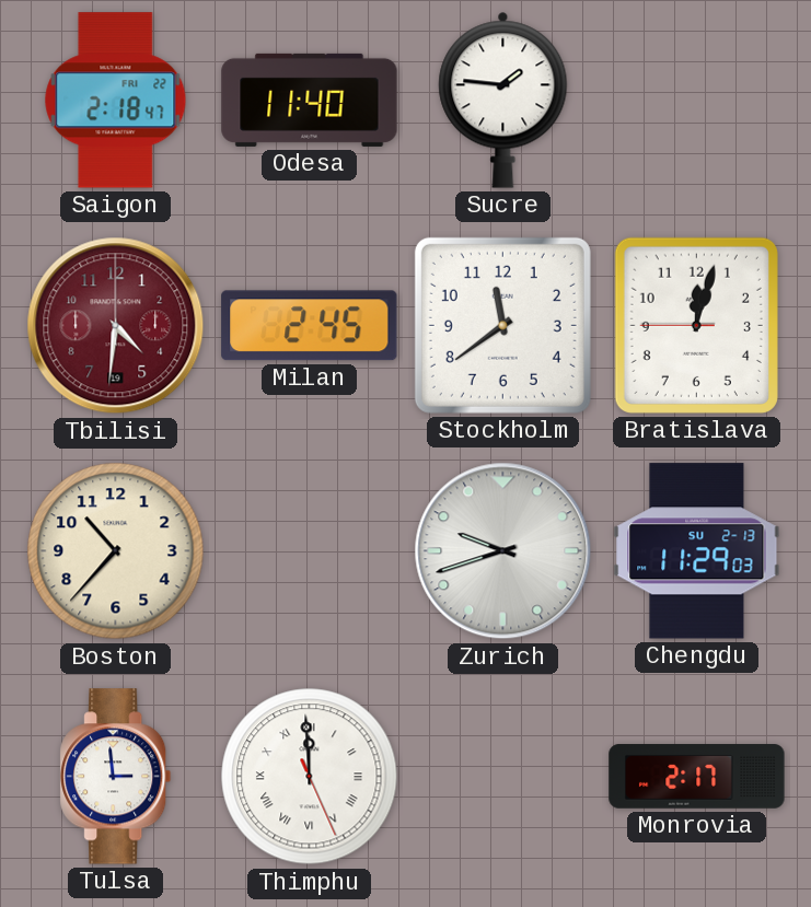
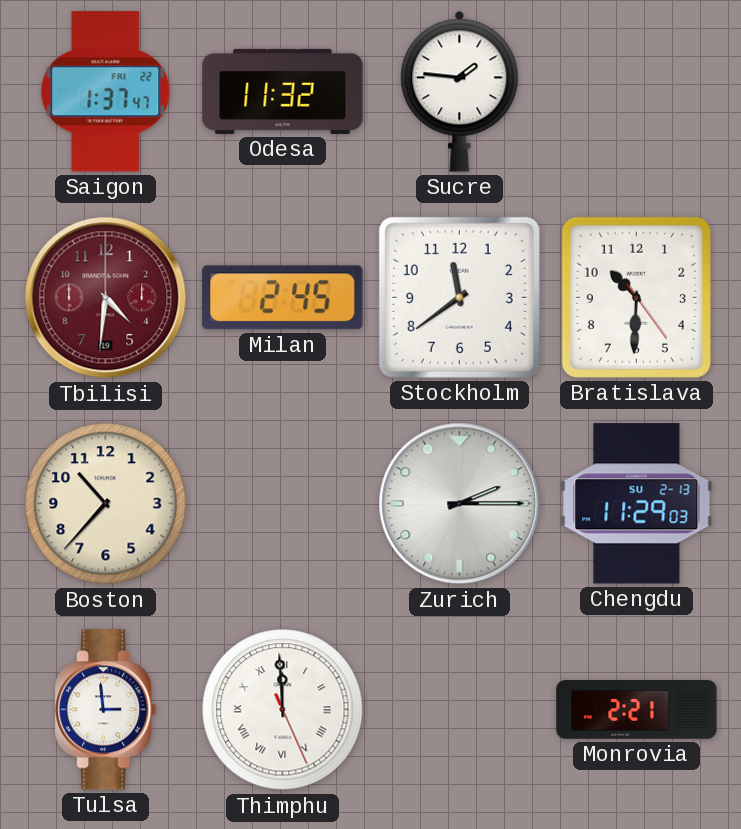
Saigon: 2:18 -> 1:37
Odesa: 11:40 -> 11:32
Bratislava: 12:02 -> 10:30
Zurich: 9:42 -> 2:15
Monrovia: 2:17 -> 2:21
